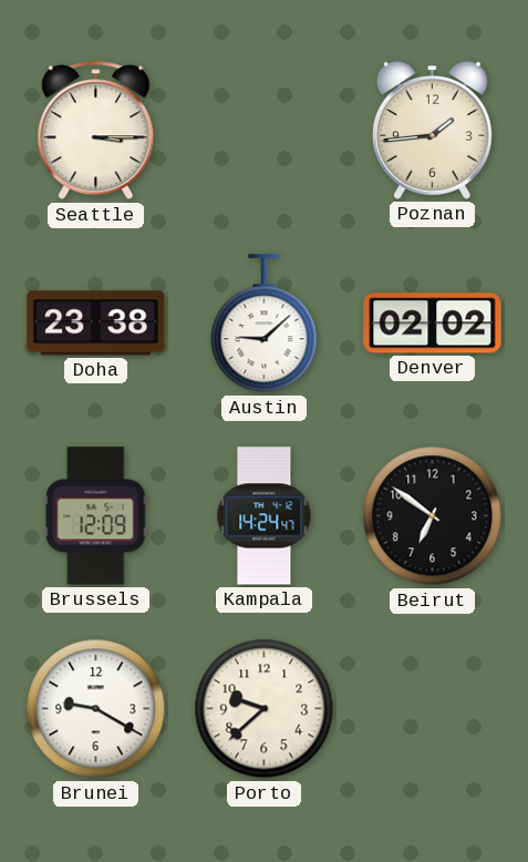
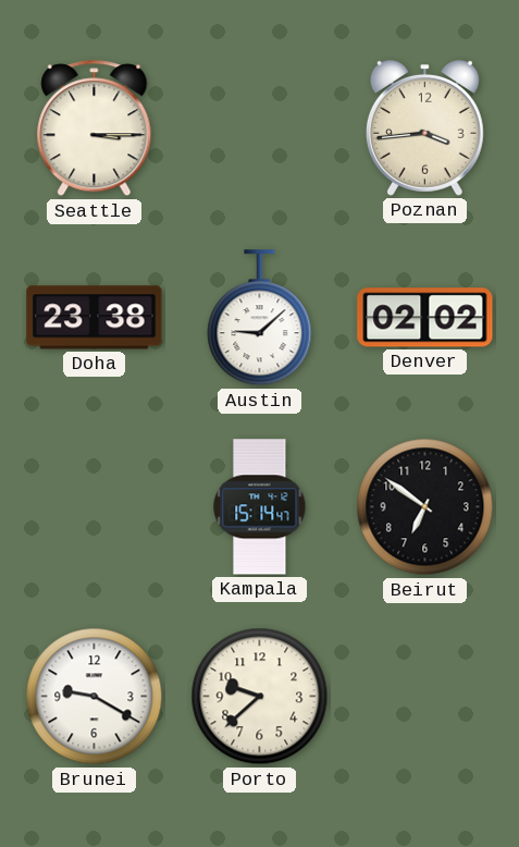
Poznan: 1:44 -> 3:44
Brussels: 12:09 -> none
Kampala: 14:24 -> 15:14
